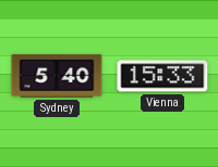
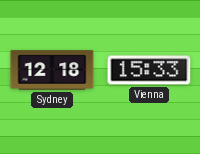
Sydney: 5:40 -> 12:18
